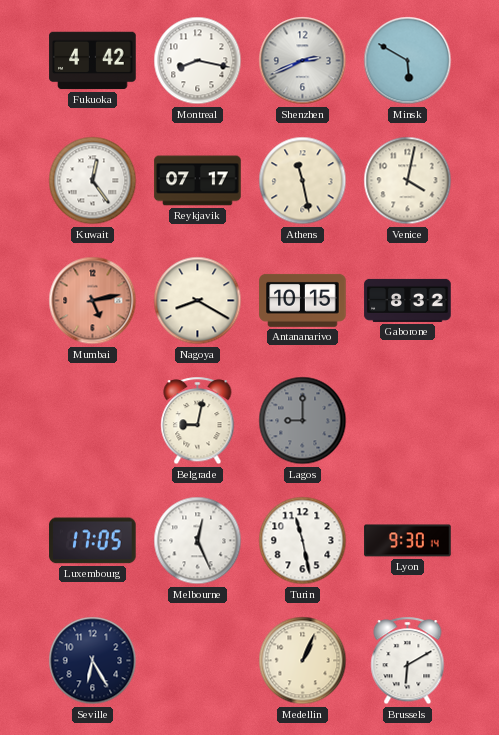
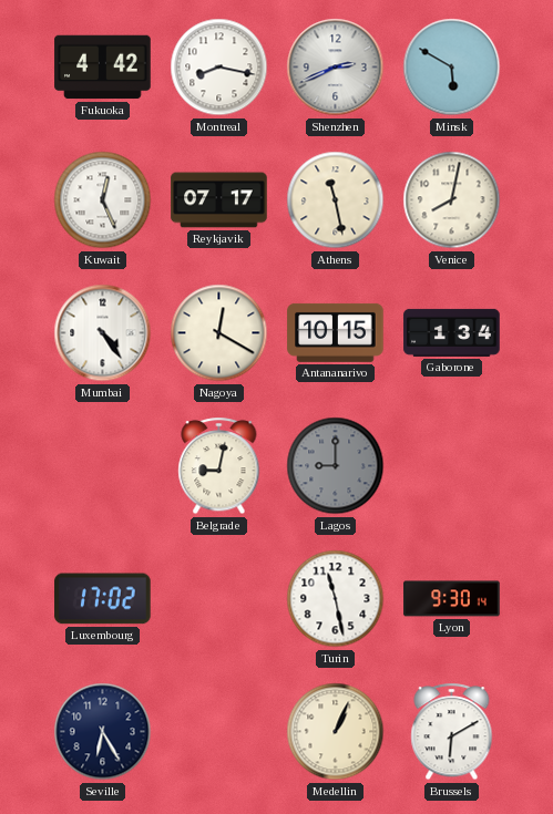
Kuwait: 12:24 -> 12:26
Venice: 4:02 -> 8:02
Mumbai: 5:13 -> 4:24
Mumbai dial: salmon -> white
Nagoya: 8:20 -> 12:20
Gaborone: 8:32 -> 1:34
Luxembourg: 17:05 -> 17:02
Melbourne: 12:26 -> none
